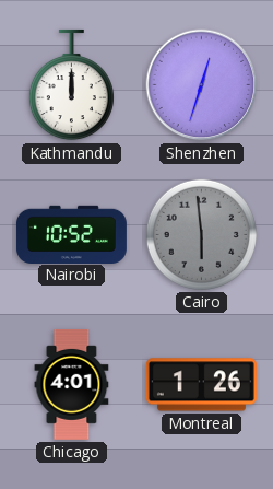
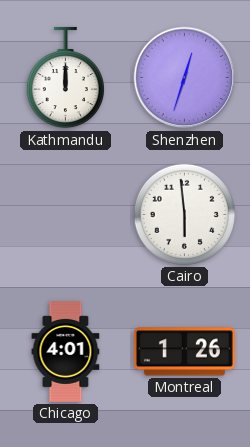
Nairobi: 10:52 -> none
Cairo dial: grey -> white
